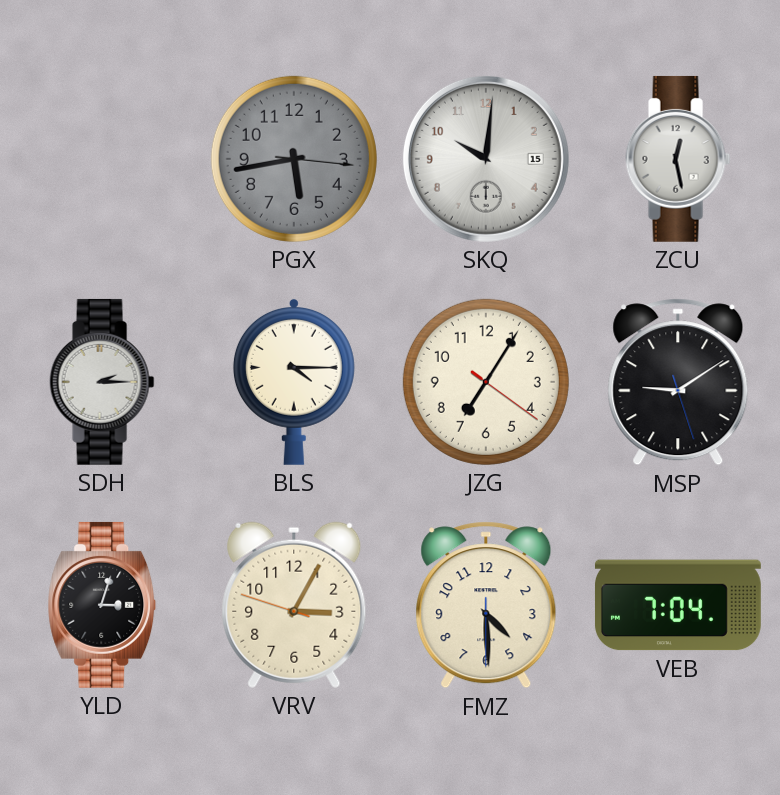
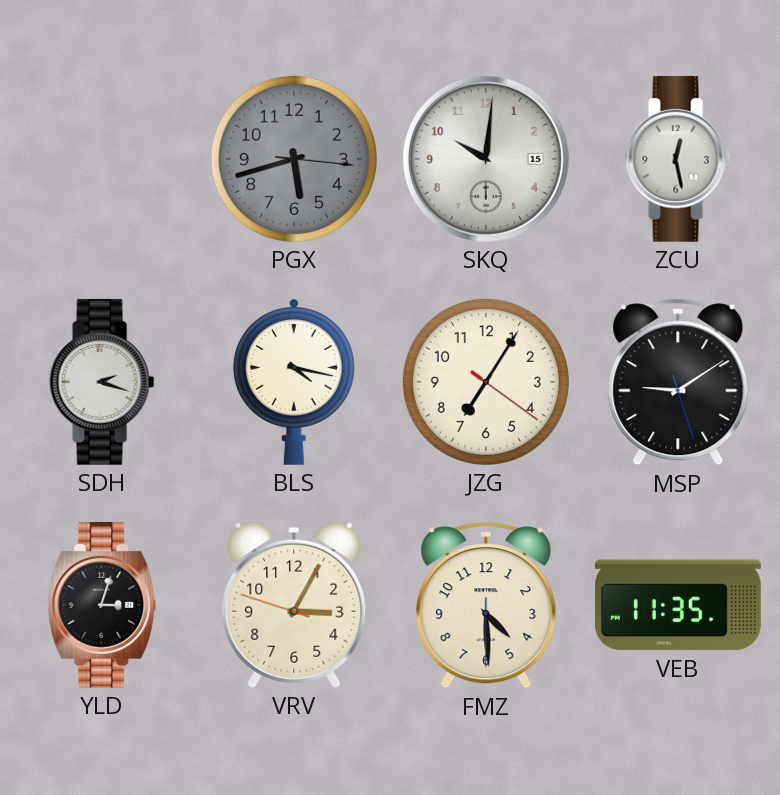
PGX: 5:43 -> 5:42
SDH: 2:15 -> 2:18
BLS: 4:15 -> 4:17
VEB: 7:04 -> 11:35
